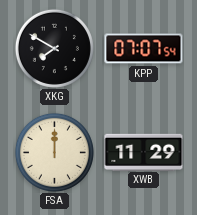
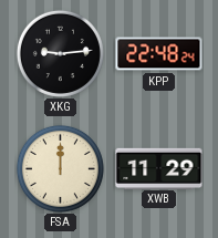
XKG: 7:50 -> 9:14
KPP: 07:07 -> 22:48
